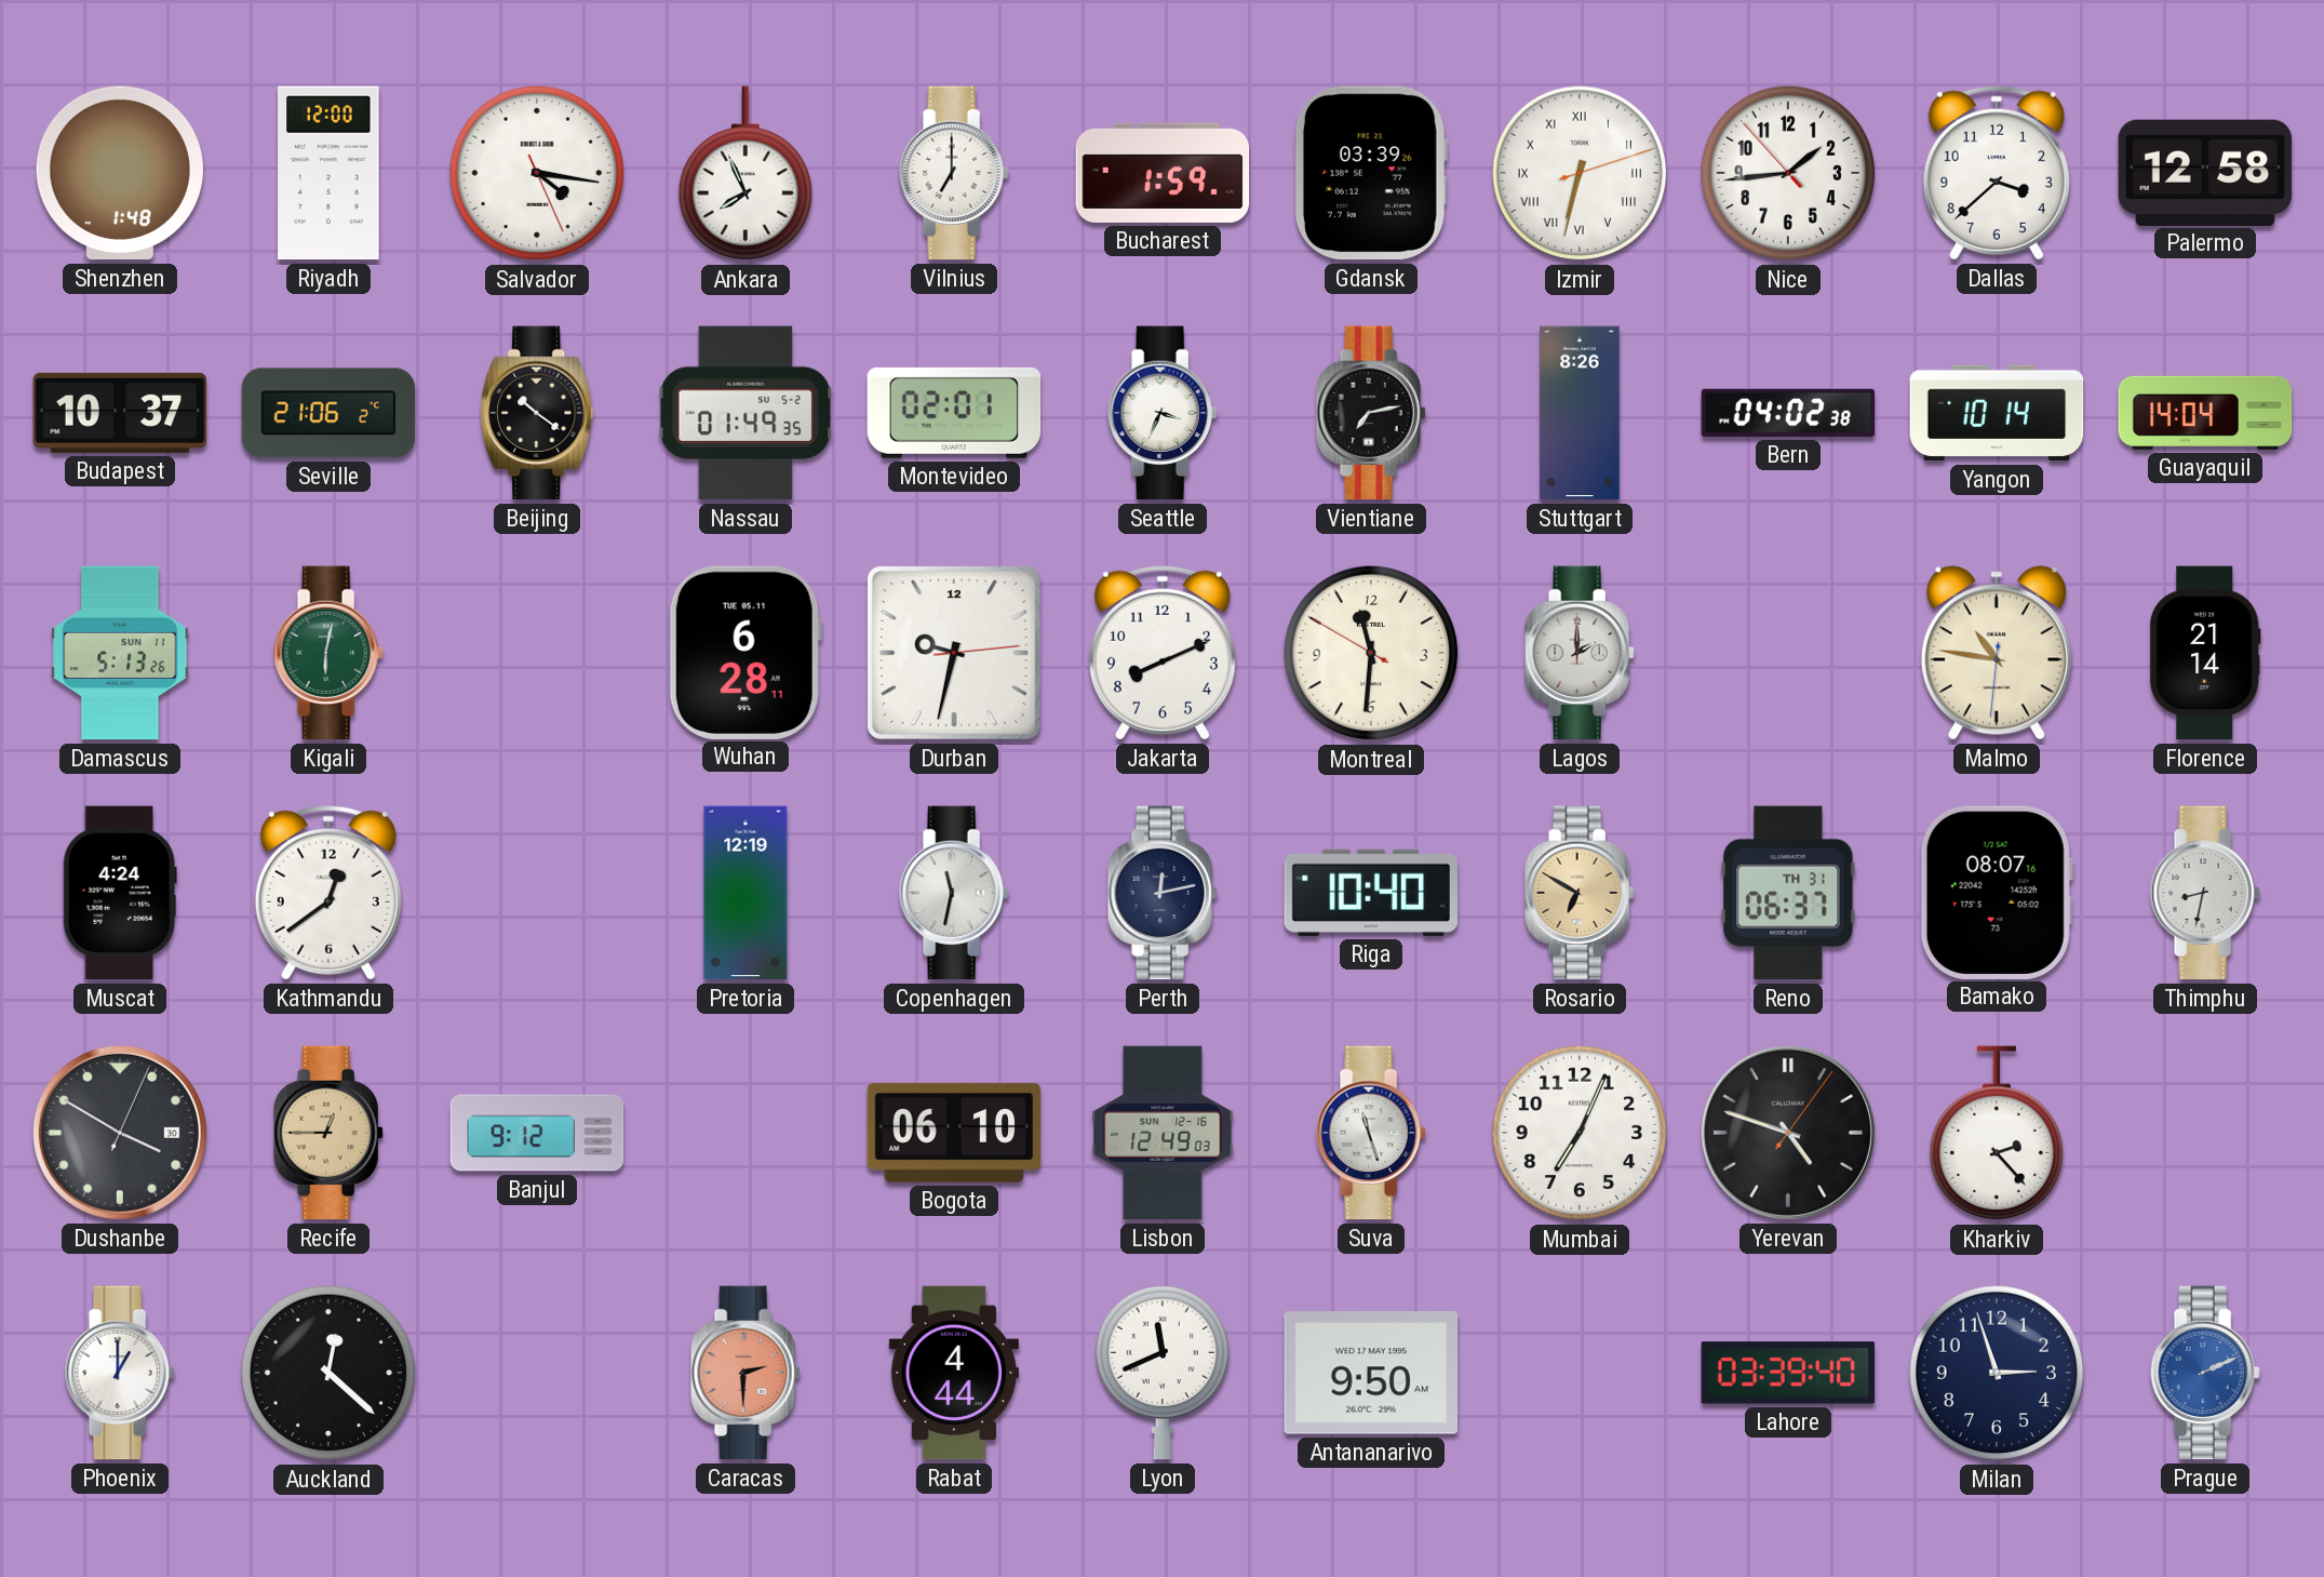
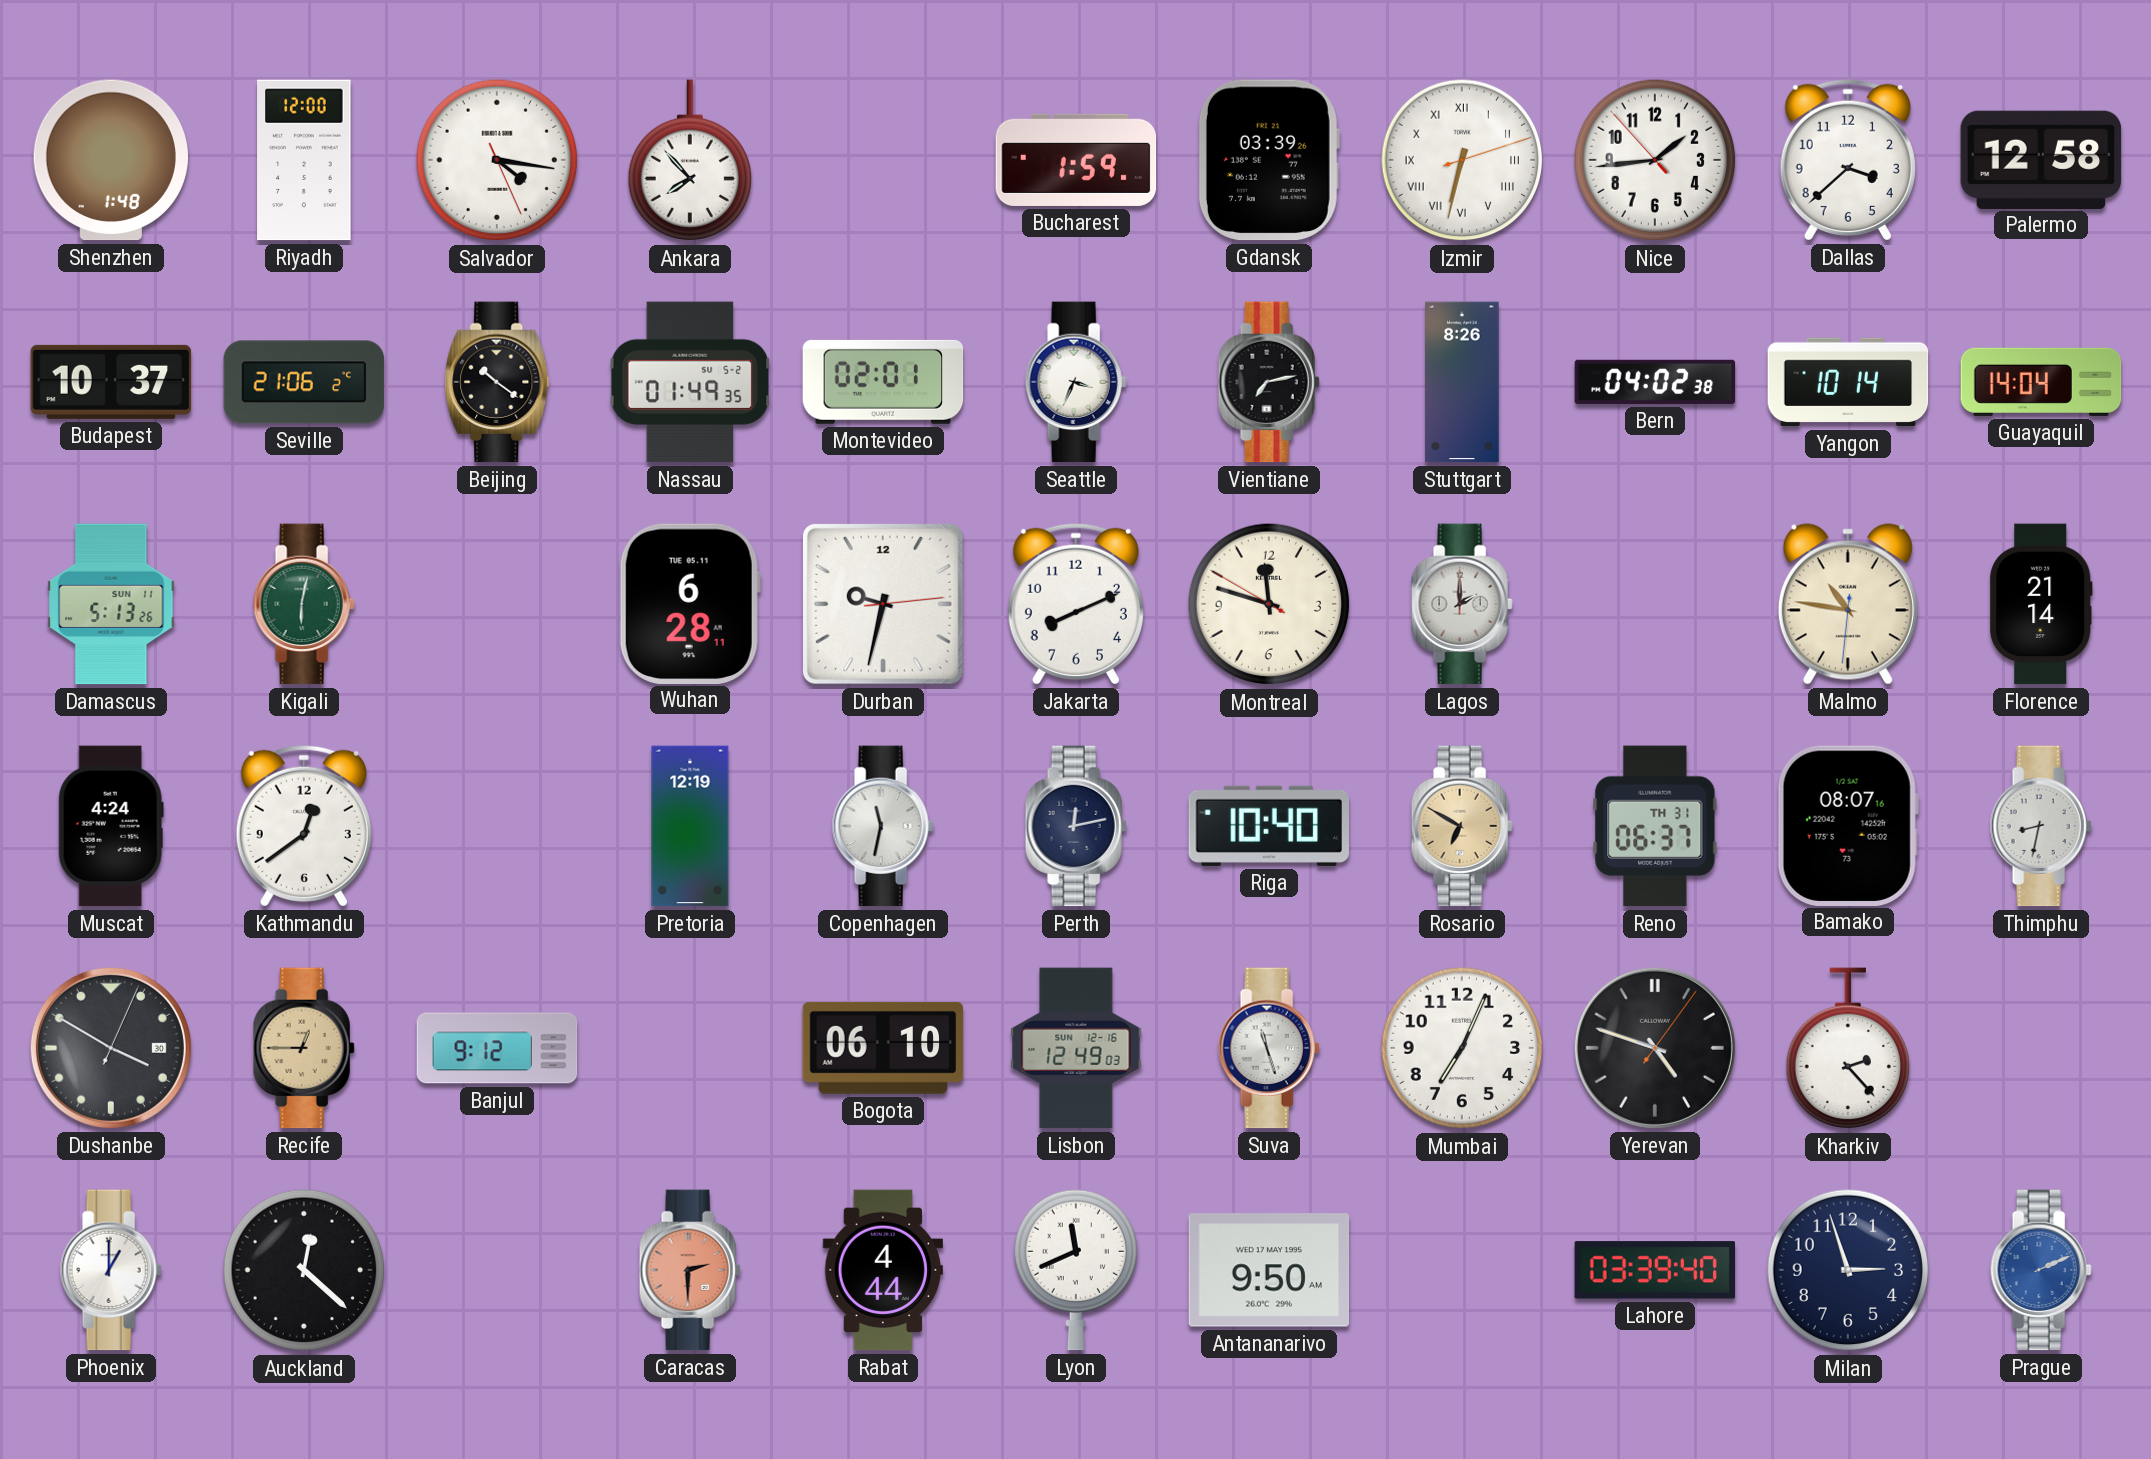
Ankara: 7:56 -> 7:53
Vilnius: 7:00 -> none
Montreal: 11:30 -> 11:47
